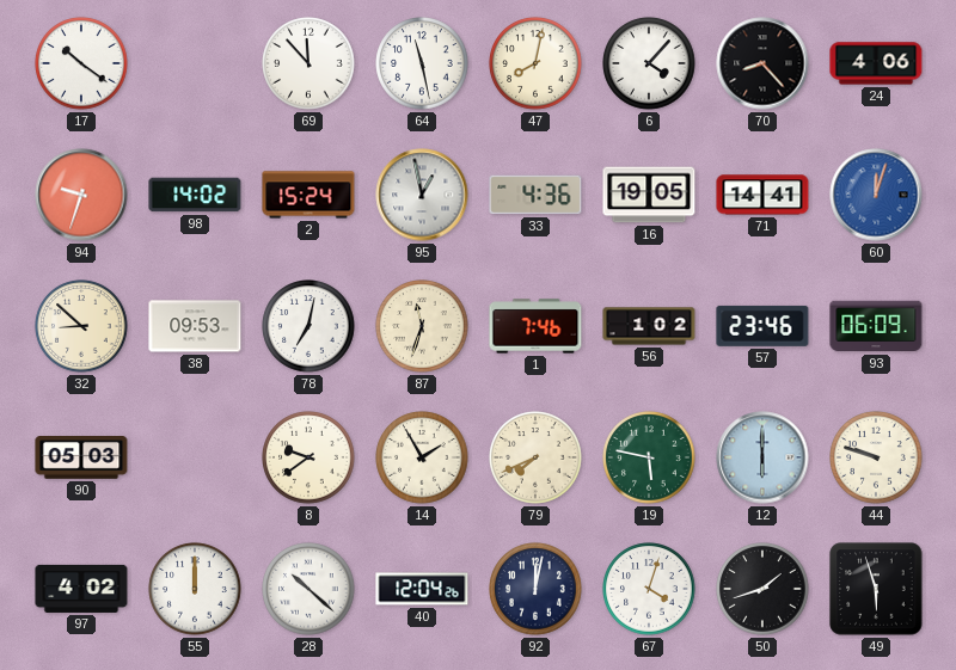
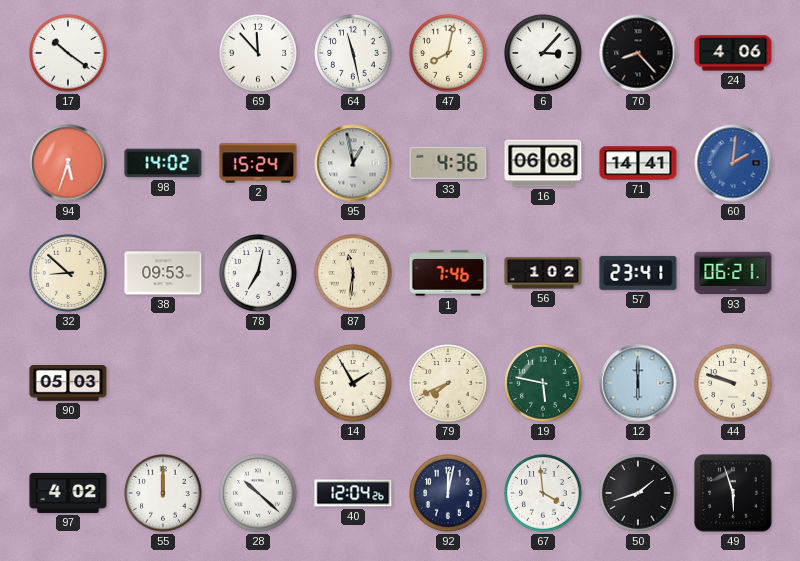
6: 4:07 -> 3:07
94: 9:33 -> 5:33
16: 19:05 -> 06:08
60: 12:03 -> 2:01
87: 11:33 -> 11:31
57: 23:46 -> 23:41
93: 06:09 -> 06:21
8: 9:39 -> none
67: 4:03 -> 3:59
